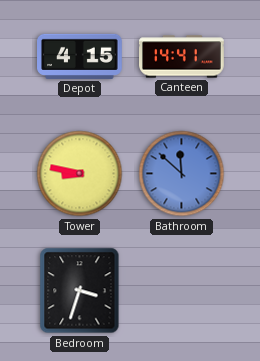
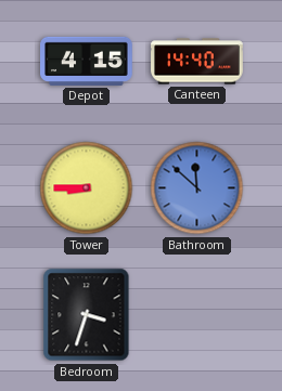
Canteen: 14:41 -> 14:40
Tower: 8:47 -> 8:45
